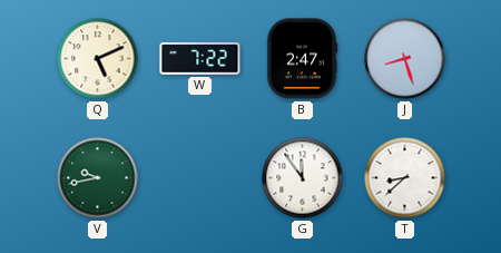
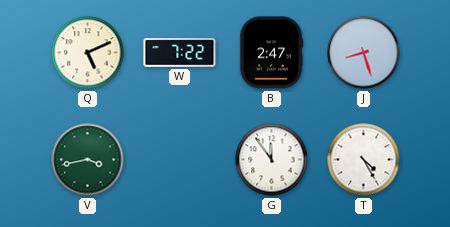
V: 9:43 -> 3:43
T: 8:38 -> 4:25
